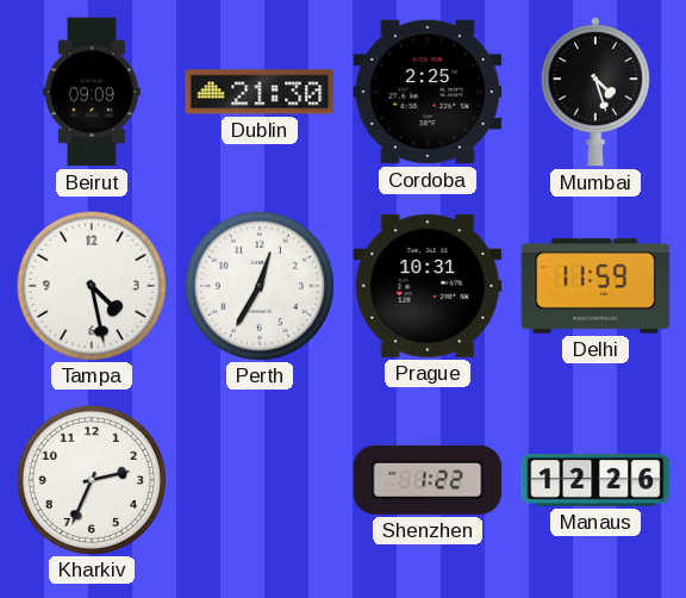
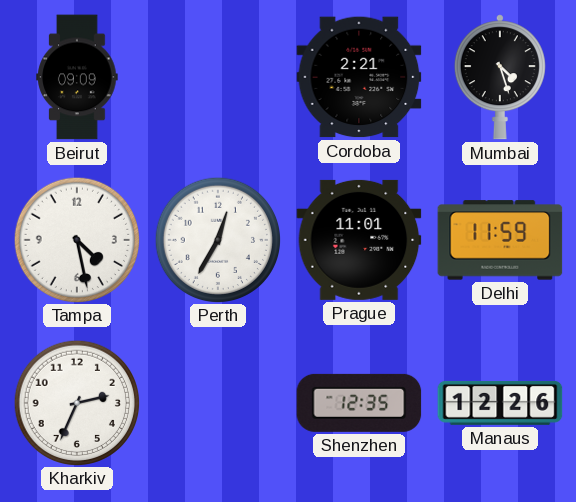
Dublin: 21:30 -> none
Cordoba: 2:25 -> 2:21
Prague: 10:31 -> 11:01
Shenzhen: 1:22 -> 12:35
